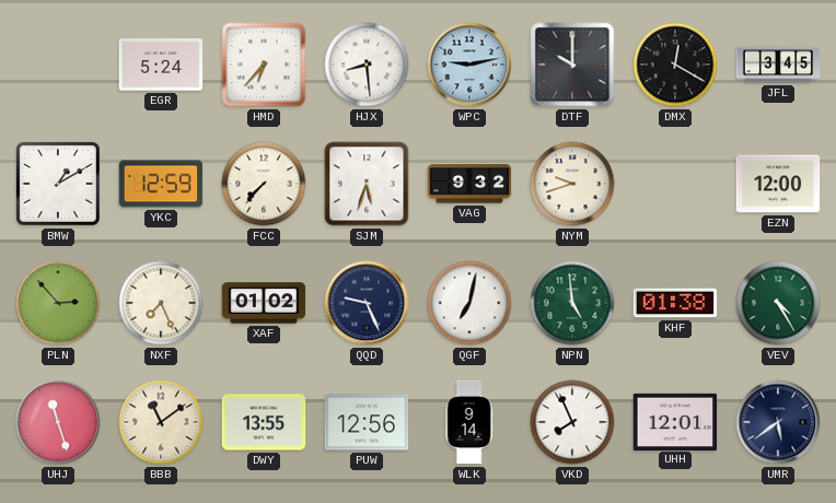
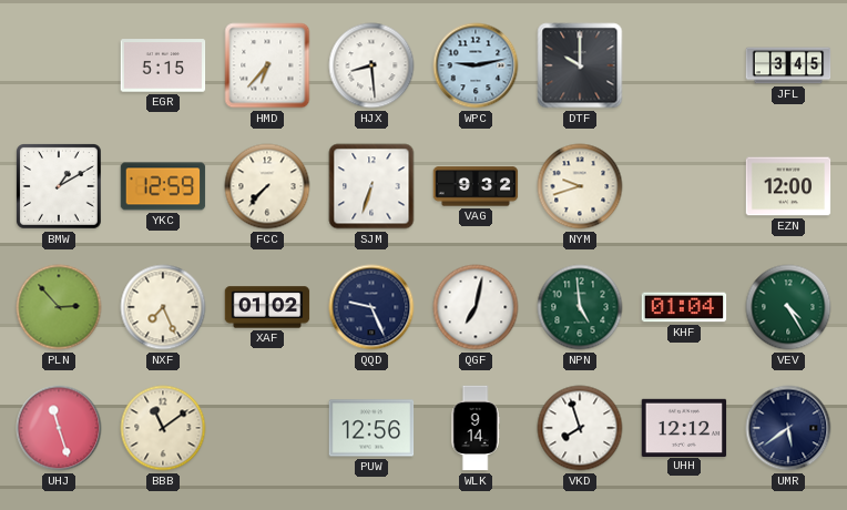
EGR: 5:24 -> 5:15
DMX: 12:20 -> none
SJM: 5:33 -> 6:33
KHF: 01:38 -> 01:04
DWY: 13:55 -> none
VKD: 7:56 -> 7:57
UHH: 12:01 -> 12:12
